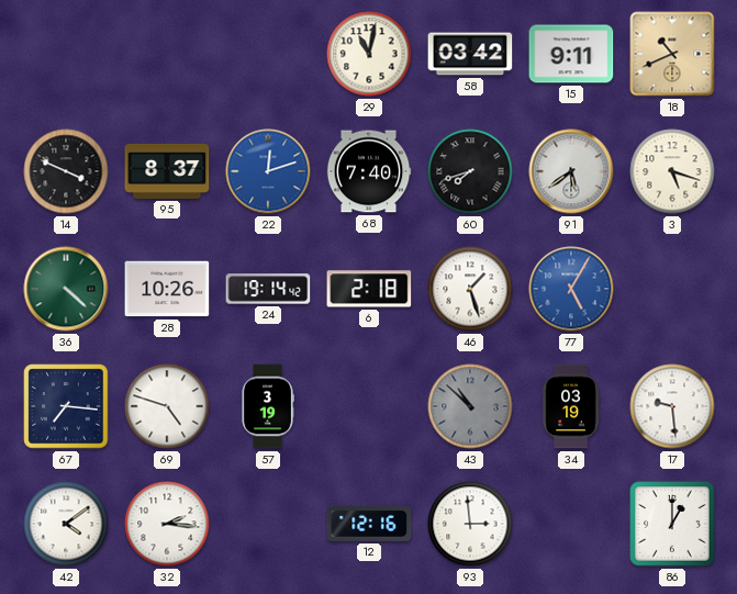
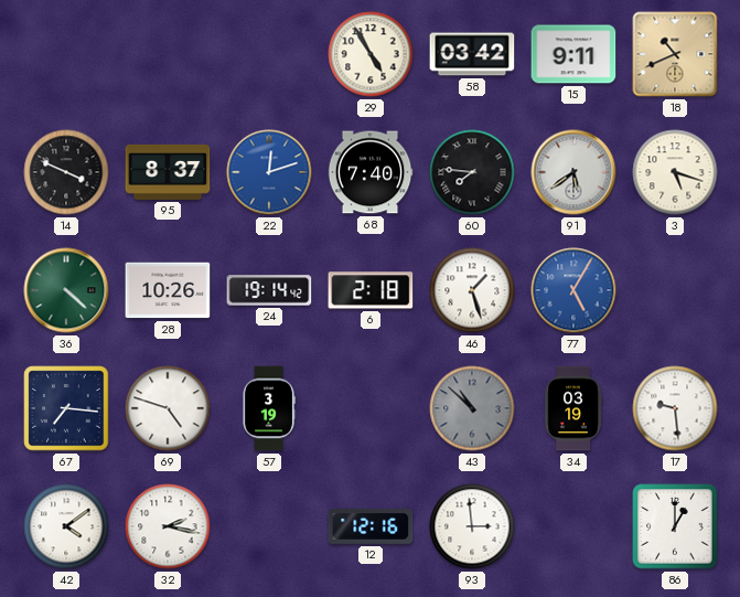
29: 11:02 -> 4:55
60: 7:42 -> 7:46
32: 2:16 -> 2:17
